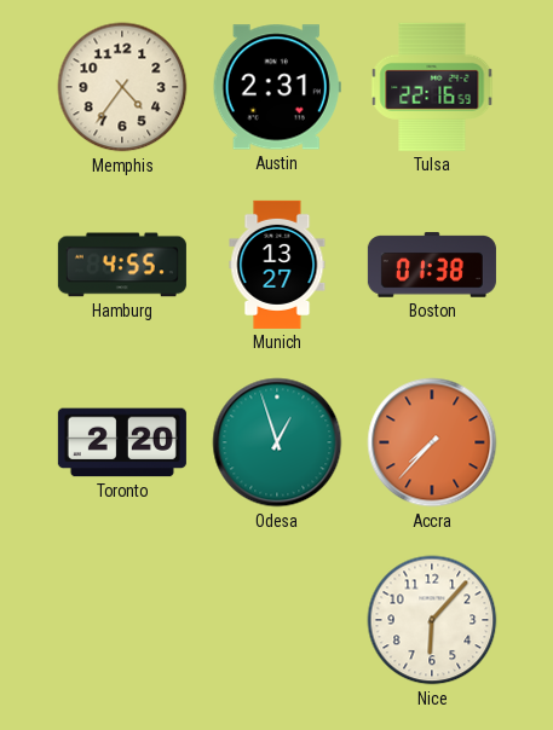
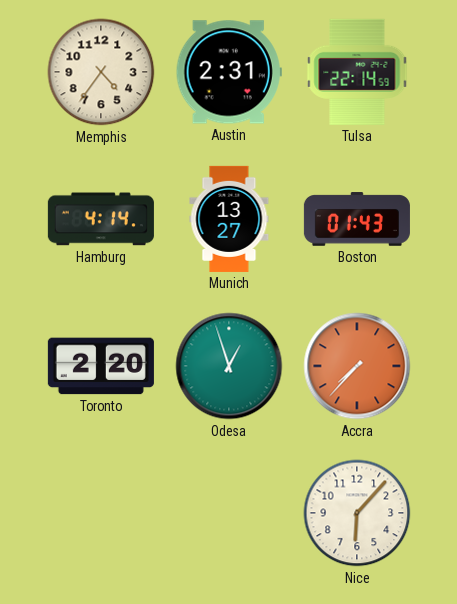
Tulsa: 22:16 -> 22:14
Hamburg: 4:55 -> 4:14
Boston: 01:38 -> 01:43
